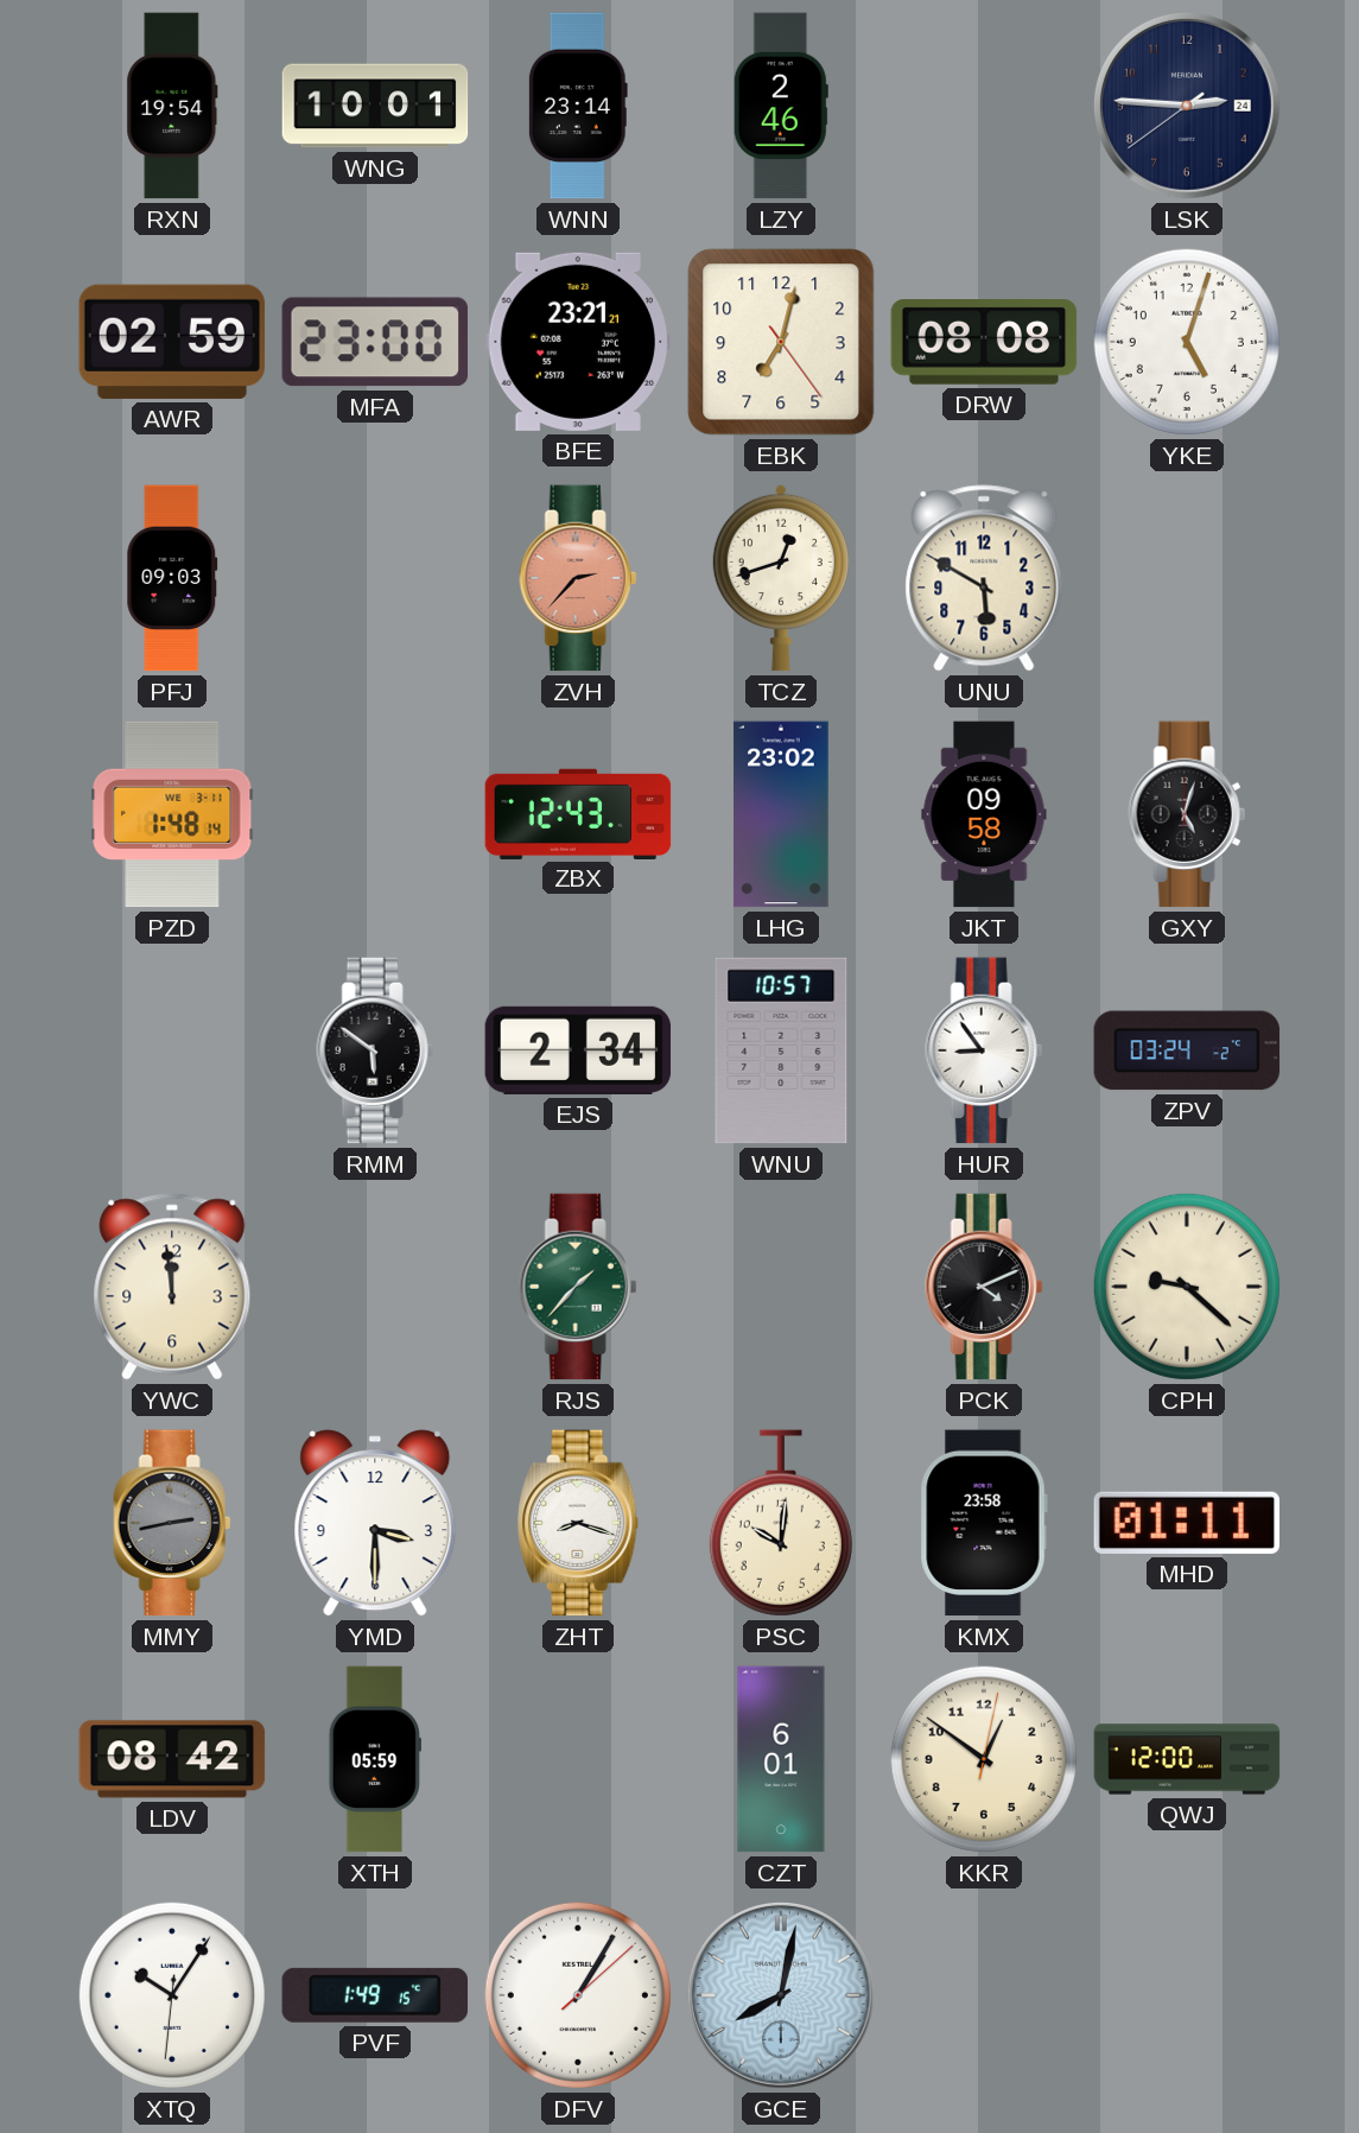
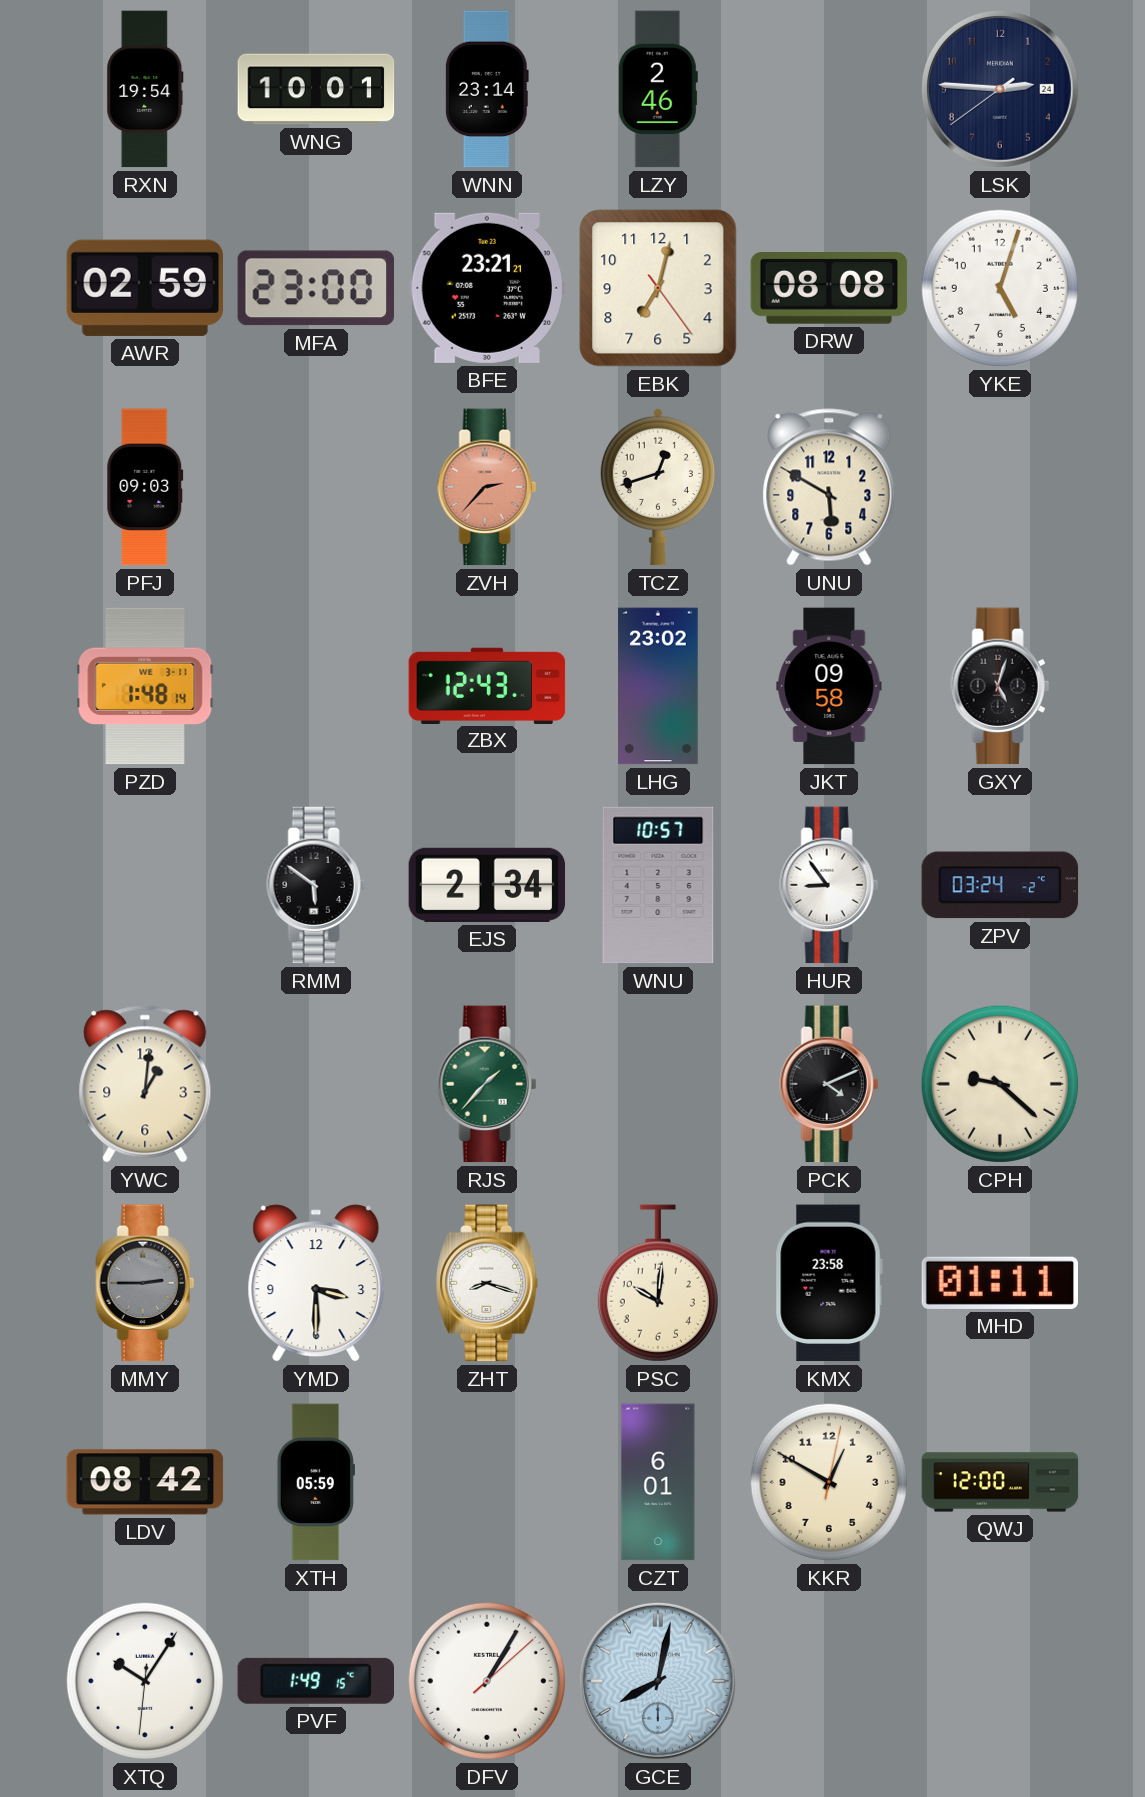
YWC: 11:59 -> 1:01
MMY: 2:43 -> 2:45
KKR: 12:51 -> 12:50
